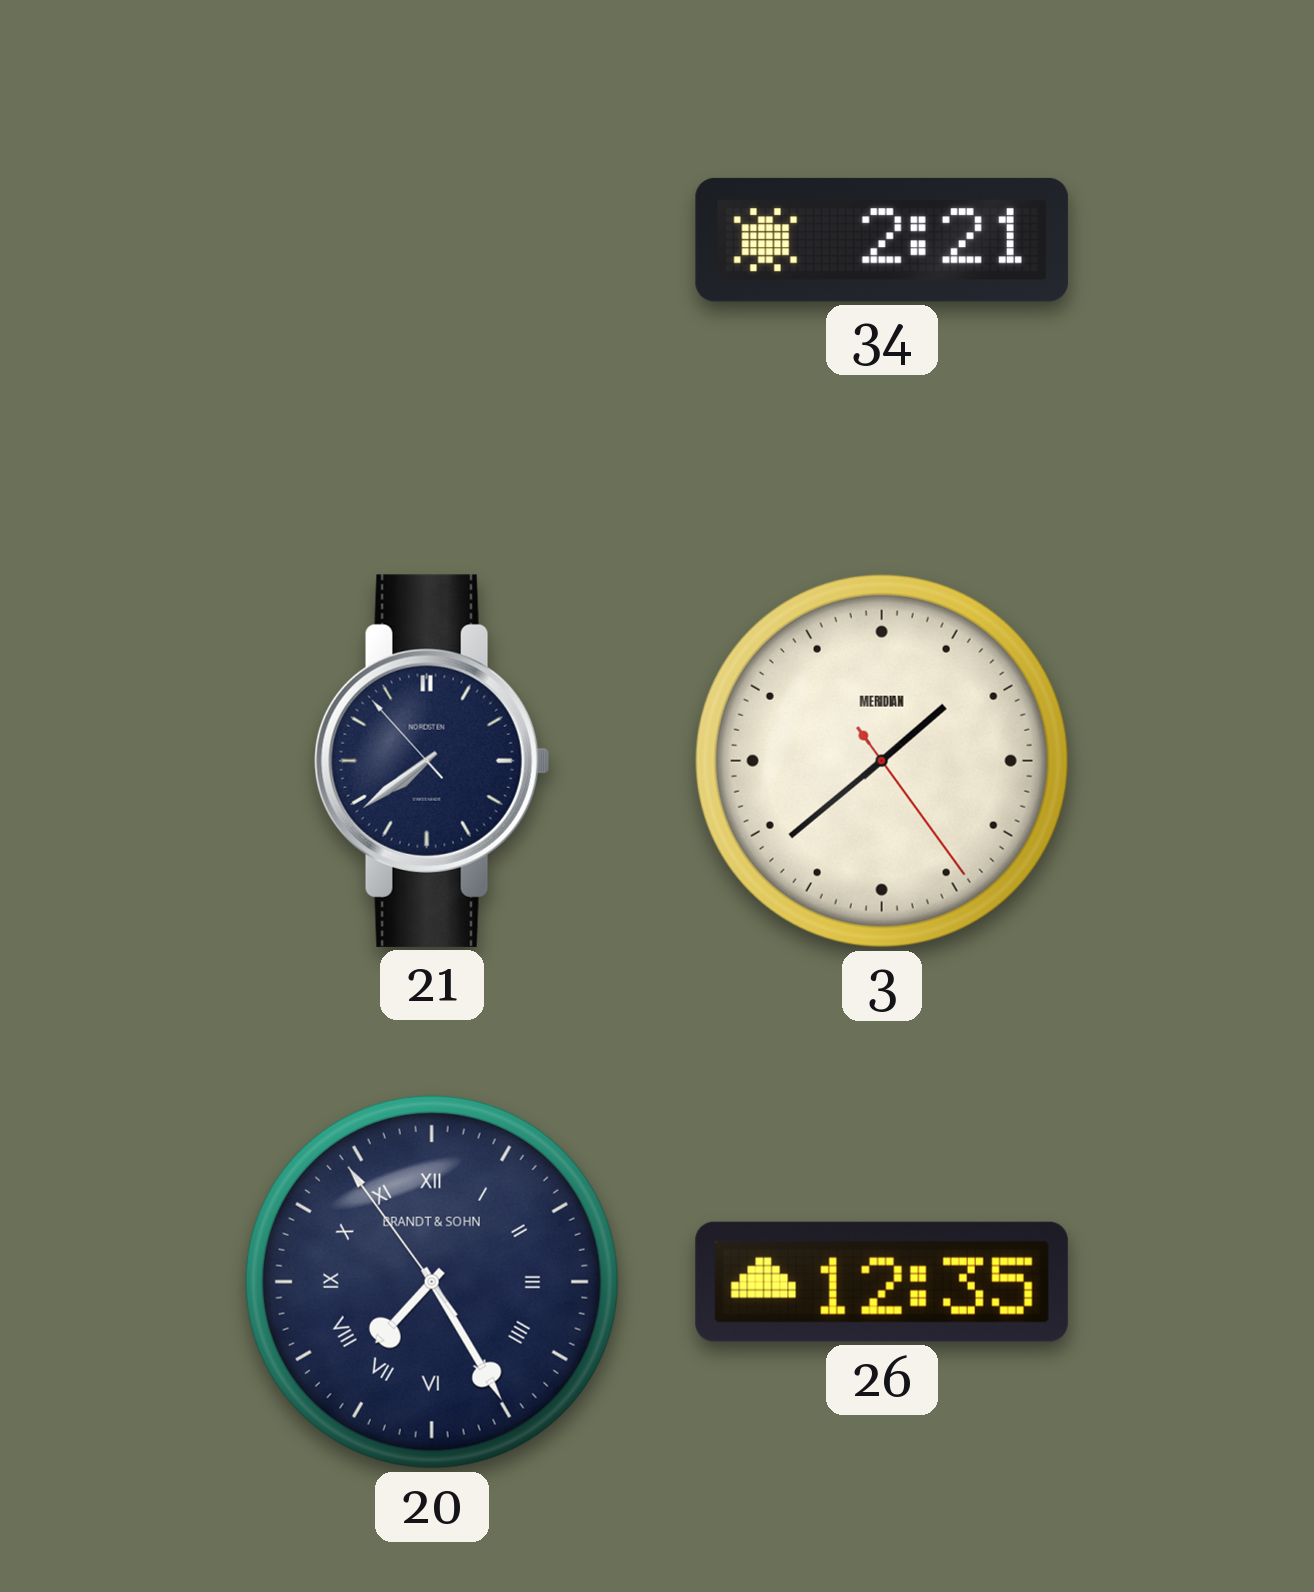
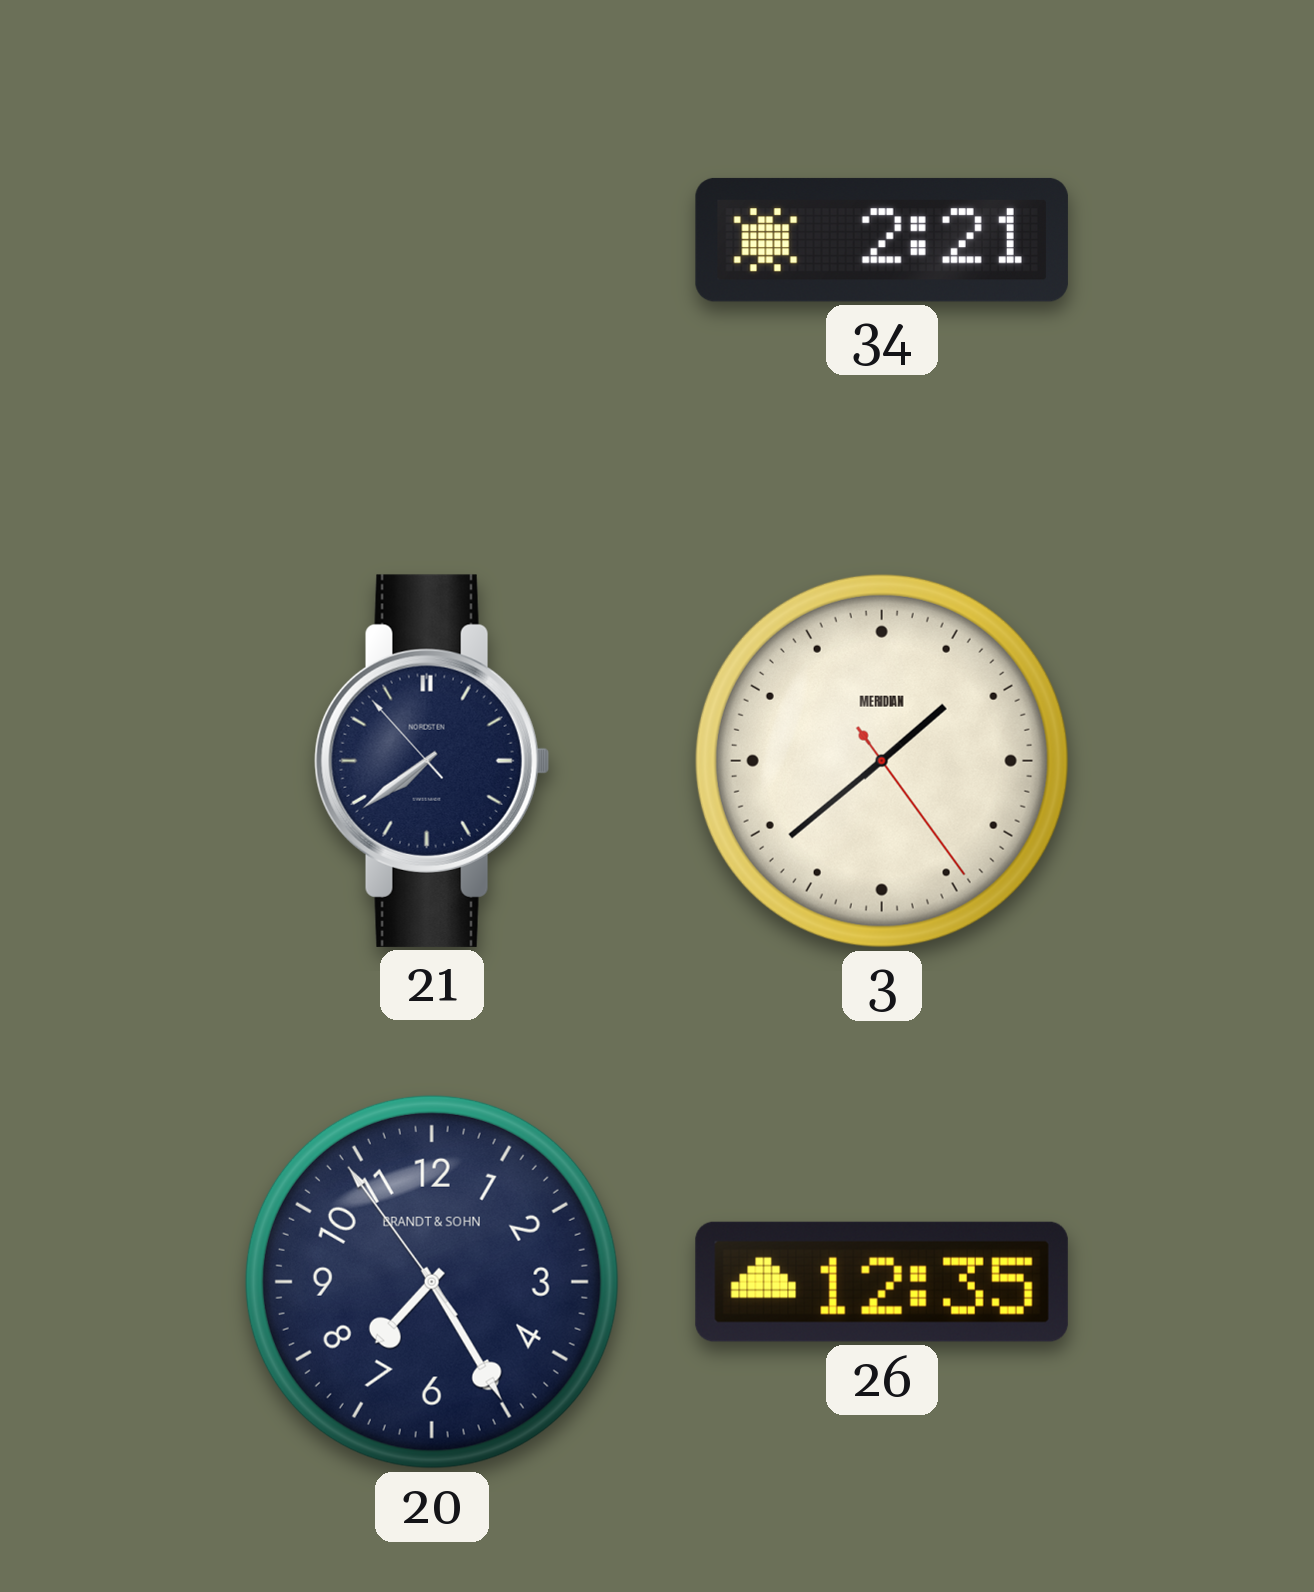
20 numerals: Roman -> Arabic
